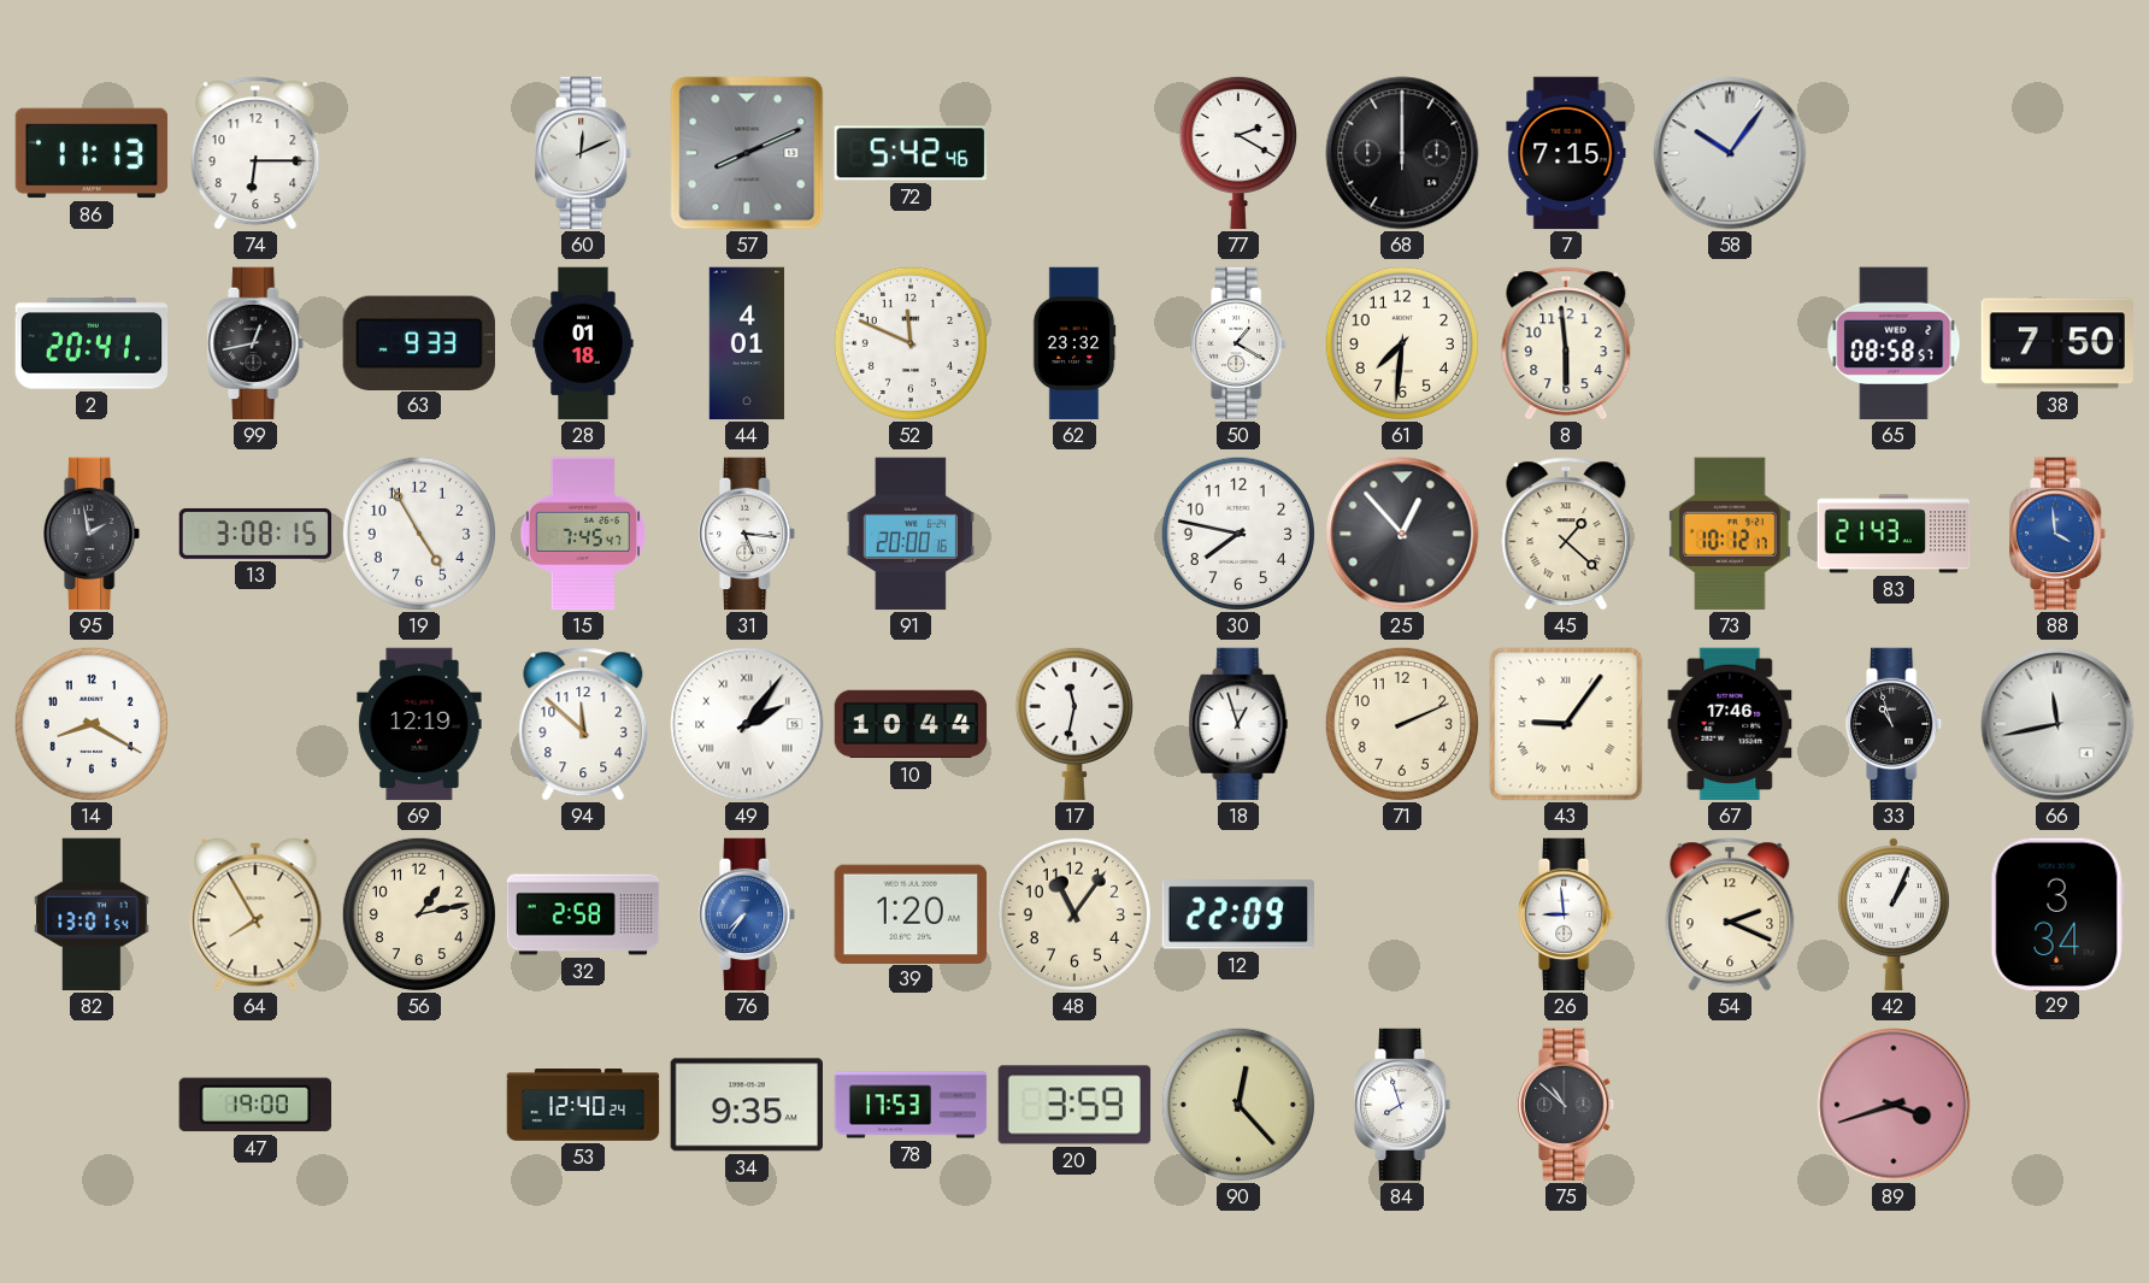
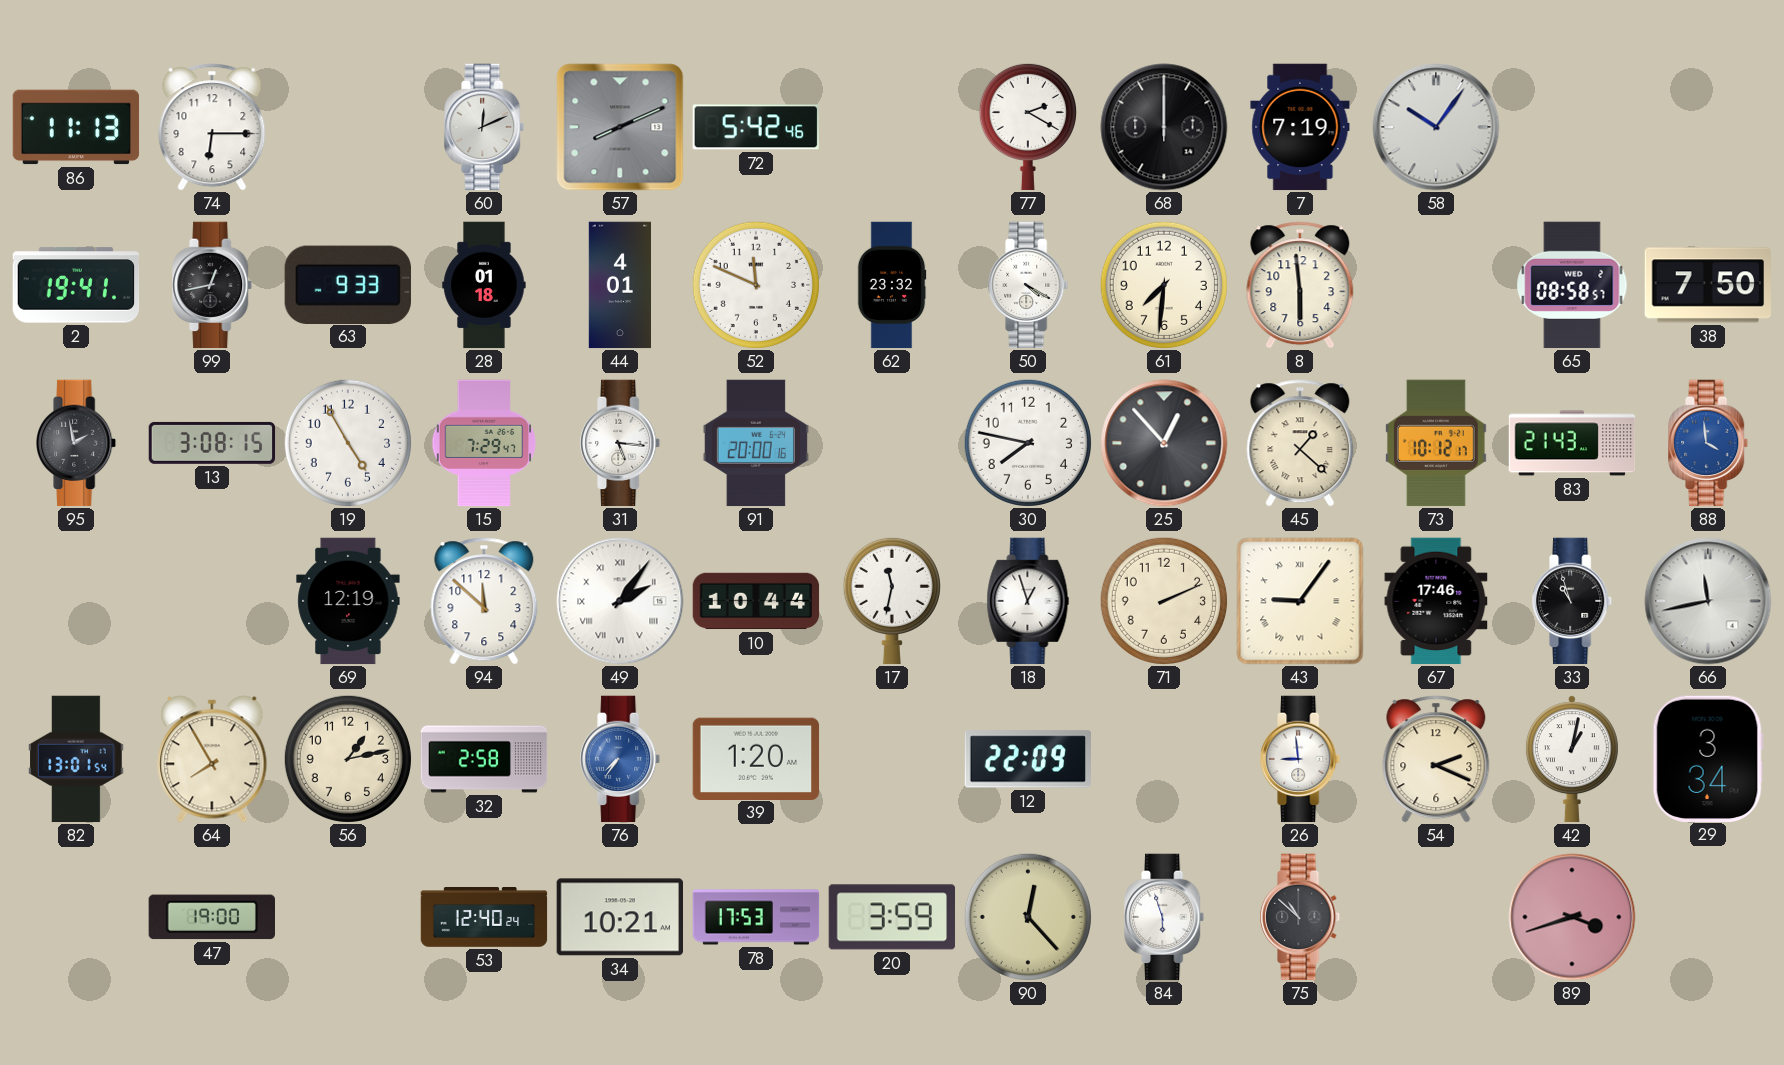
7: 7:15 -> 7:19
2: 20:41 -> 19:41
50: 1:20 -> 4:20
15: 7:45 -> 7:29
14: 8:20 -> none
48: 11:06 -> none
42: 1:04 -> 1:02
34: 9:35 -> 10:21
84: 7:57 -> 5:57
